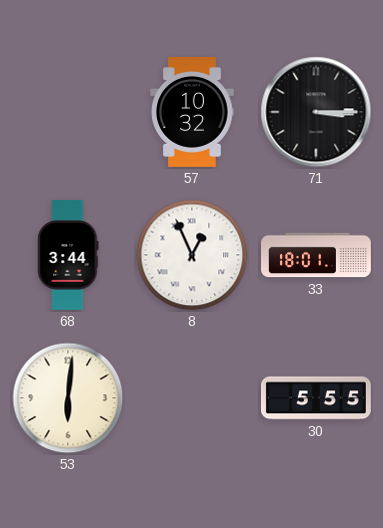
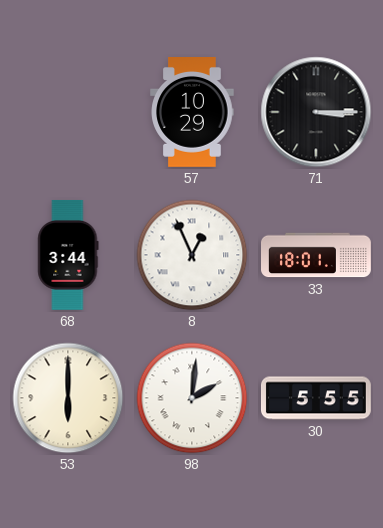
57: 10:32 -> 10:29
53: 6:01 -> 6:00
98: none -> 2:01
